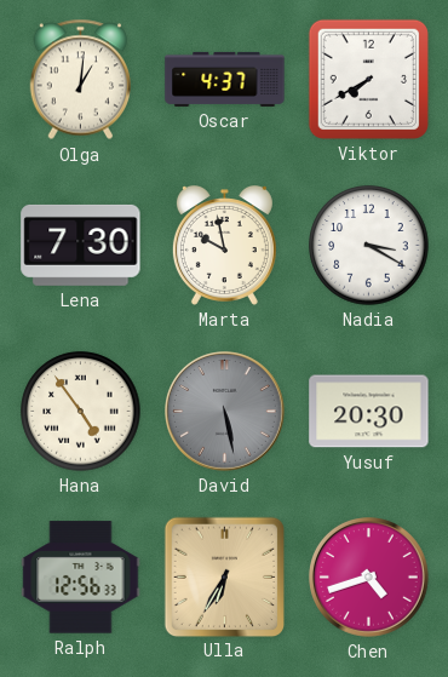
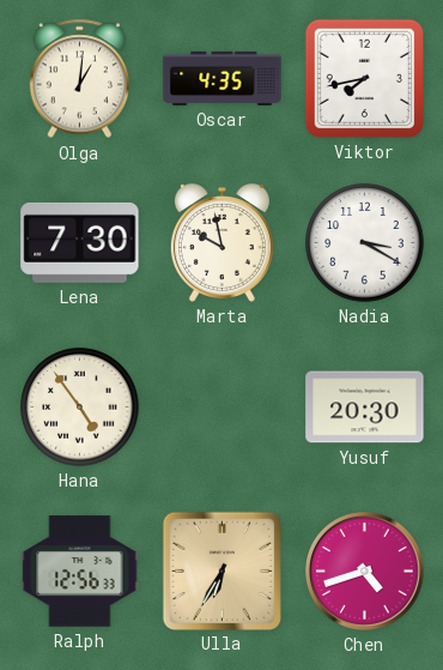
Oscar: 4:37 -> 4:35
Viktor: 7:40 -> 7:43
David: 5:28 -> none
